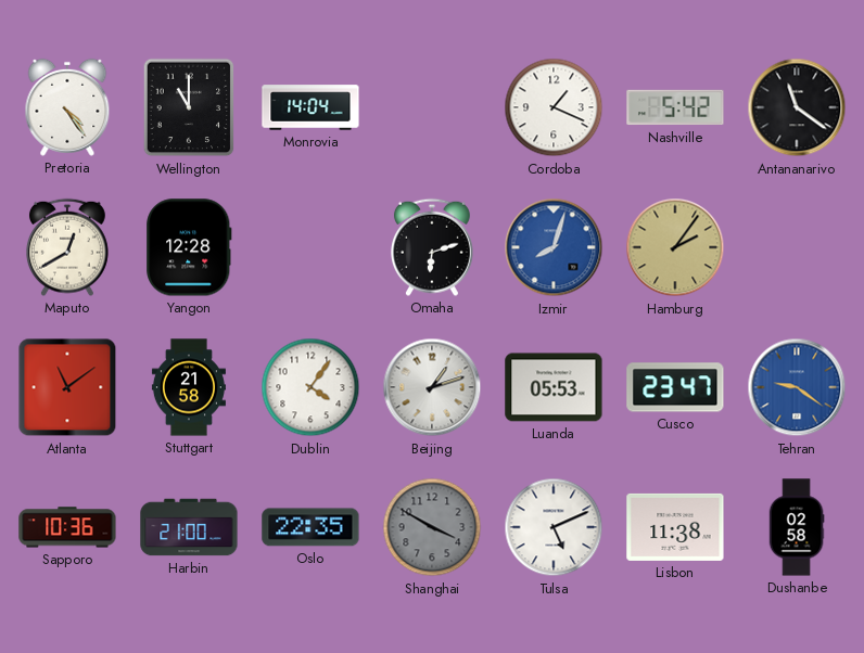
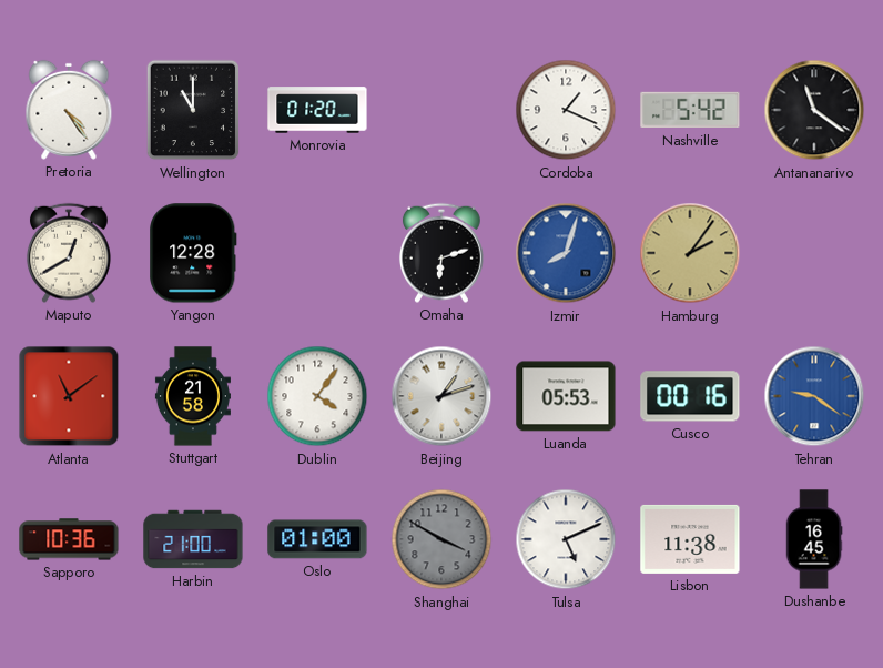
Monrovia: 14:04 -> 01:20
Cusco: 23:47 -> 00:16
Oslo: 22:35 -> 01:00
Dushanbe: 02:58 -> 16:45
